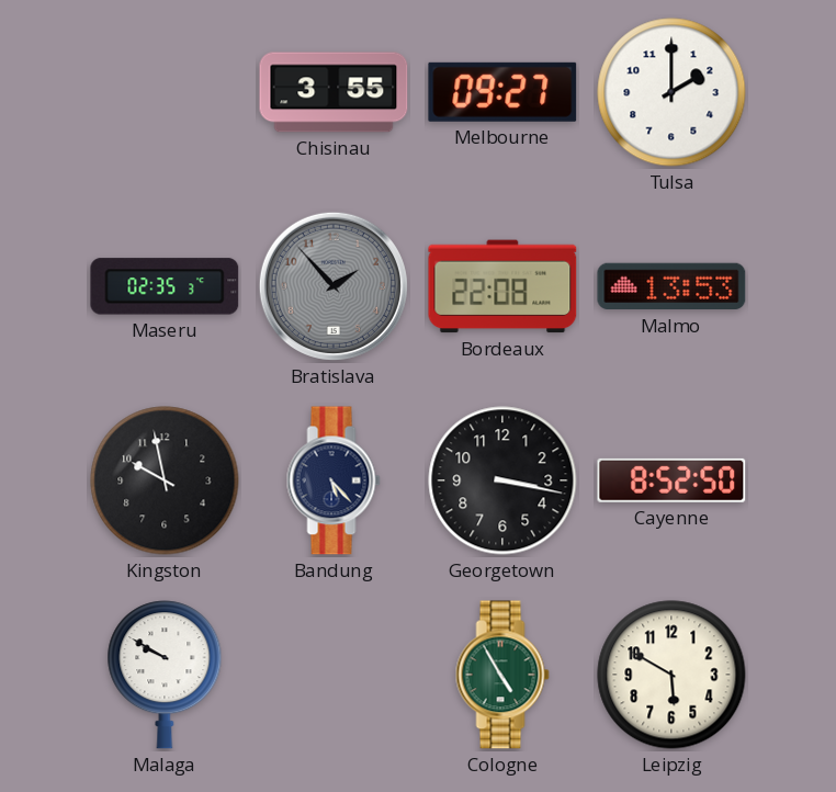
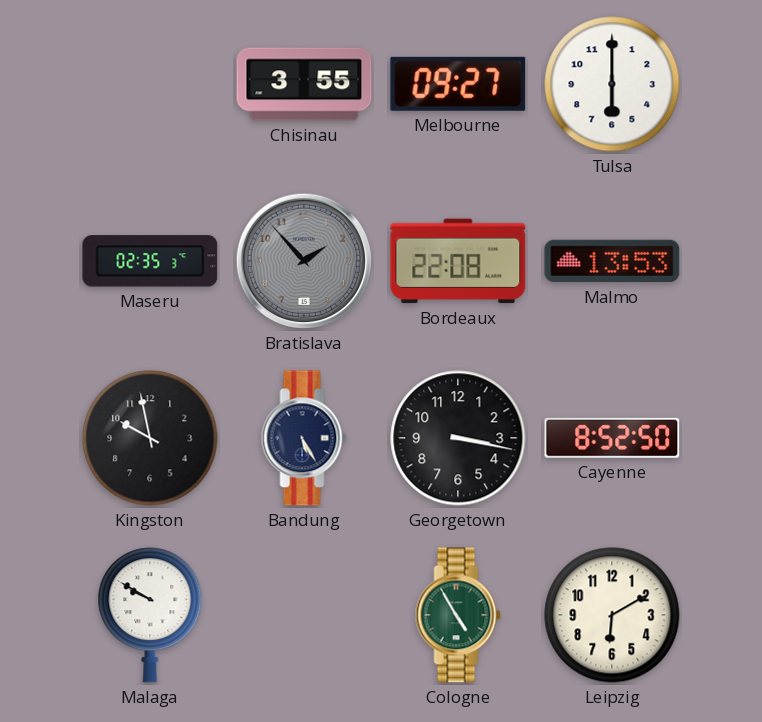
Tulsa: 2:00 -> 6:00
Bandung: 5:23 -> 5:25
Leipzig: 5:50 -> 6:10
